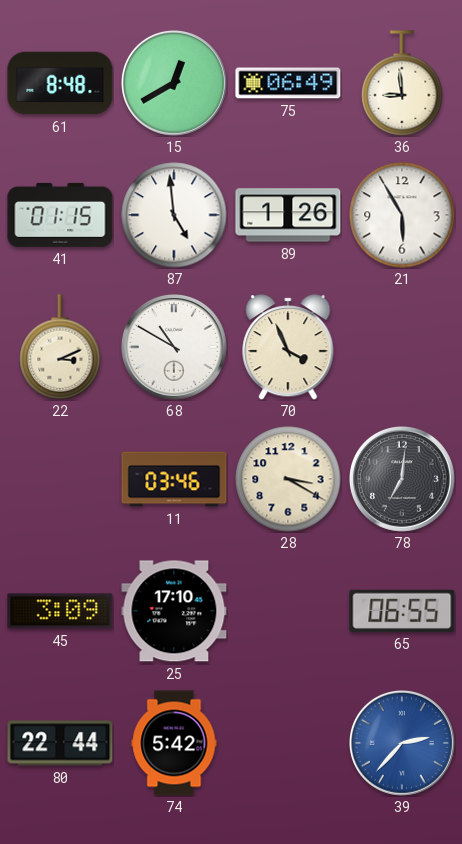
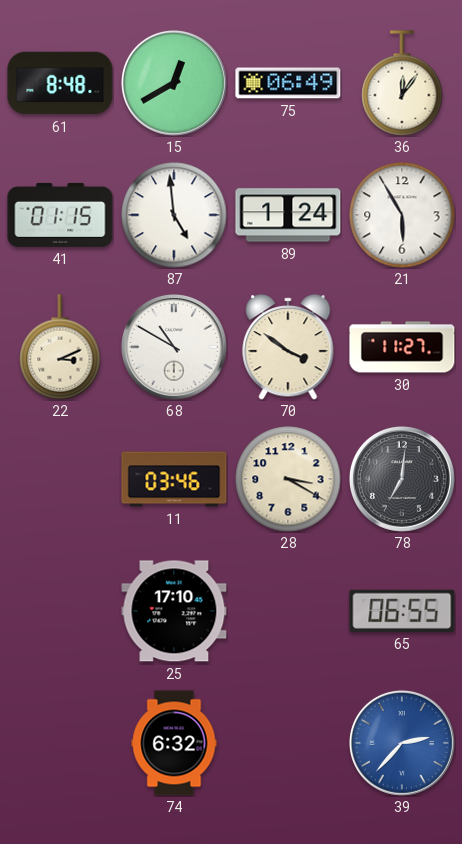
36: 8:59 -> 12:06
89: 1:26 -> 1:24
70: 3:56 -> 3:51
30: none -> 11:27
45: 3:09 -> none
80: 22:44 -> none
74: 5:42 -> 6:32
